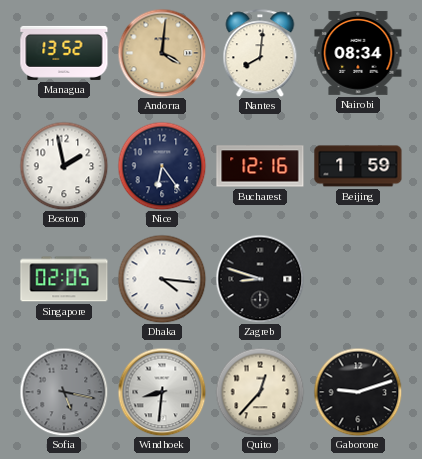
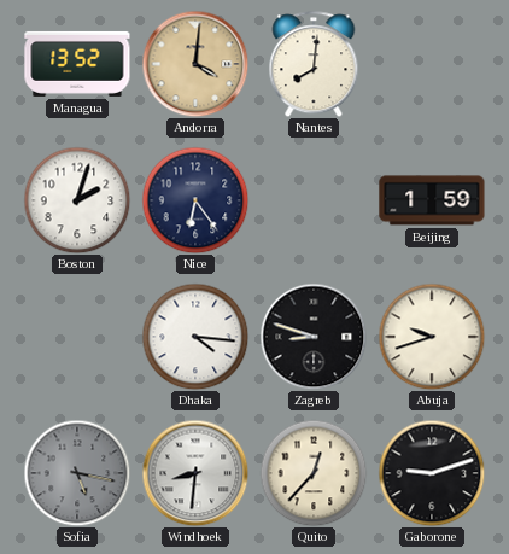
Nairobi: 08:34 -> none
Boston: 1:58 -> 2:03
Bucharest: 12:16 -> none
Singapore: 02:05 -> none
Abuja: none -> 9:42
